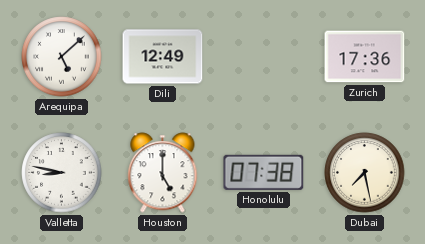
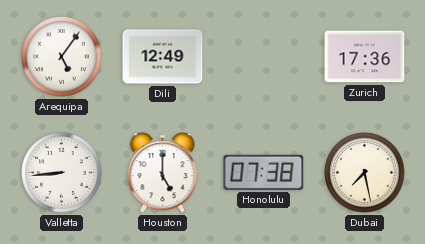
Arequipa: 5:08 -> 5:06
Valletta: 8:47 -> 8:44
